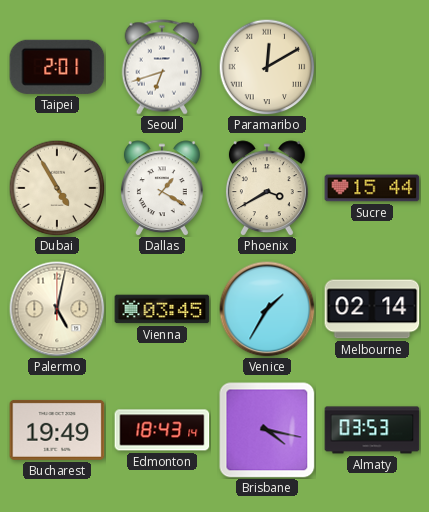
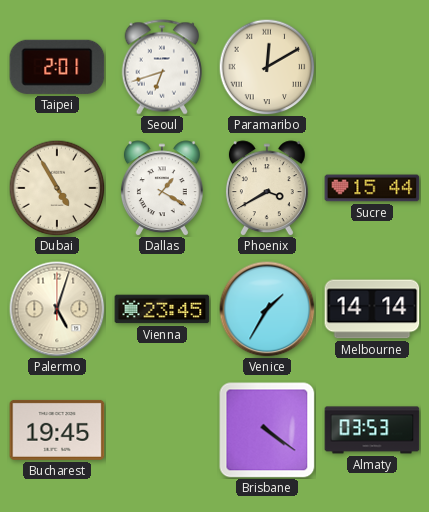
Palermo: 5:02 -> 5:03
Vienna: 03:45 -> 23:45
Melbourne: 02:14 -> 14:14
Bucharest: 19:49 -> 19:45
Edmonton: 18:43 -> none
Brisbane: 4:17 -> 4:21
